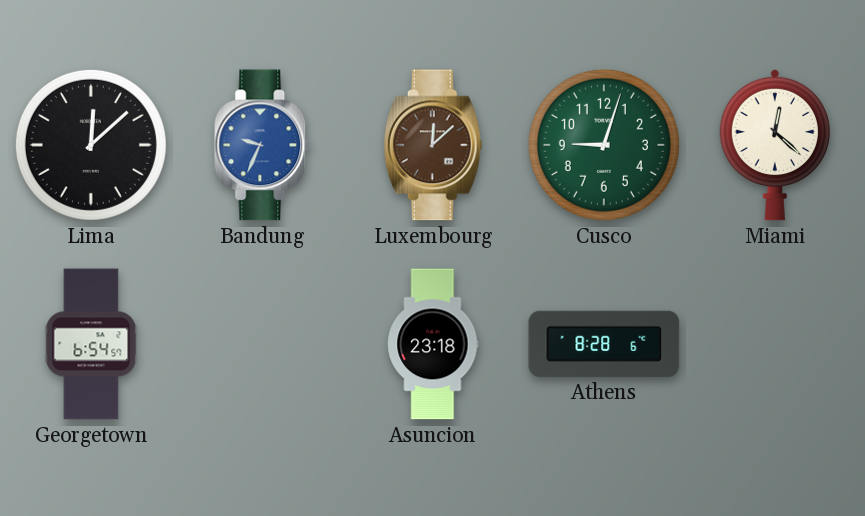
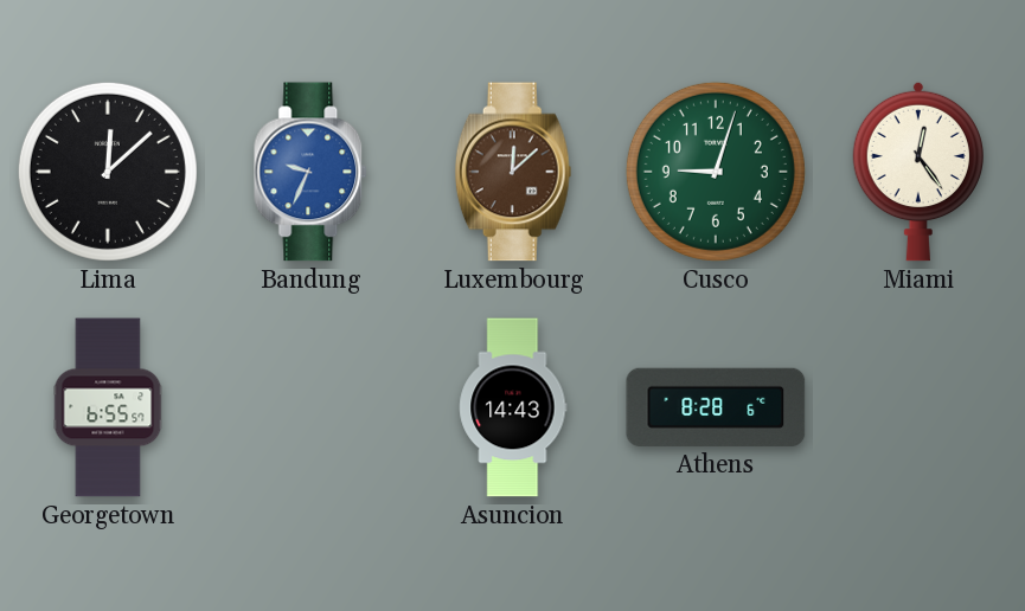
Miami: 12:22 -> 12:24
Georgetown: 6:54 -> 6:55
Asuncion: 23:18 -> 14:43
